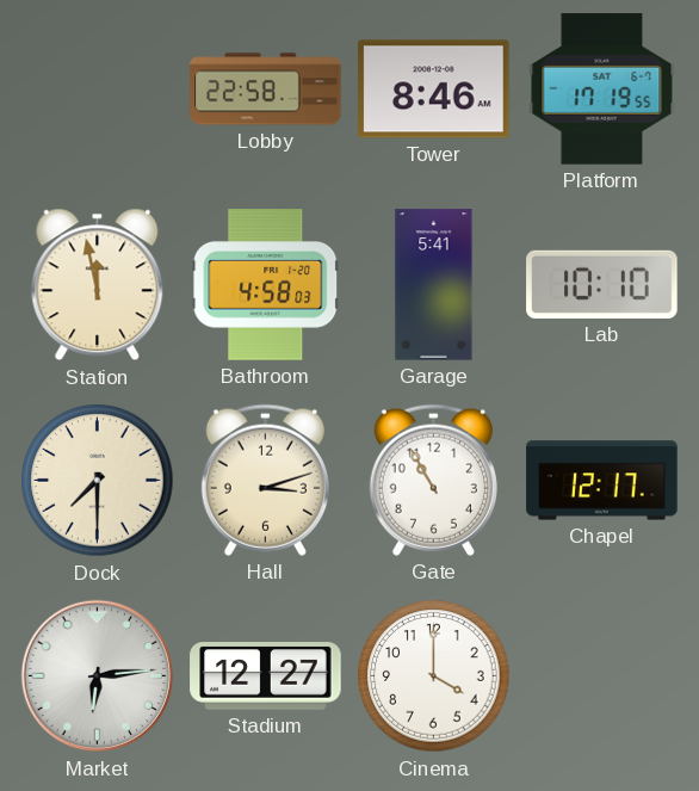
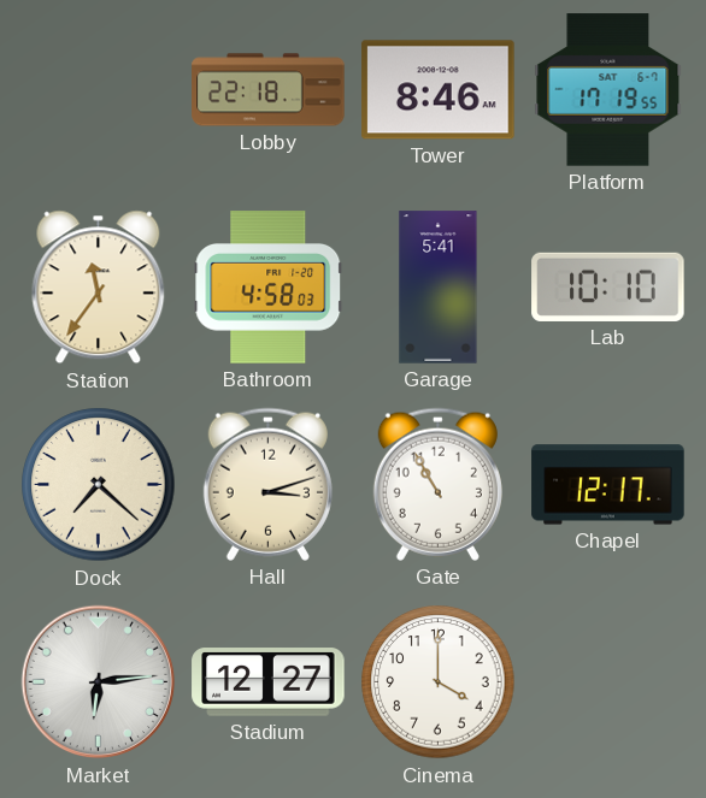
Lobby: 22:58 -> 22:18
Station: 11:58 -> 11:36
Dock: 7:30 -> 7:22
